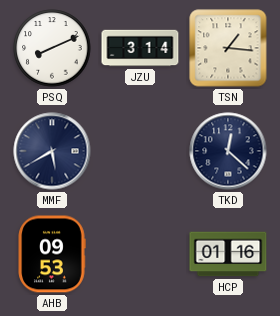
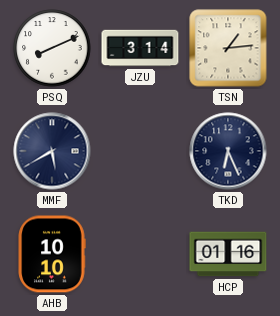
TSN: 1:16 -> 1:14
TKD: 12:22 -> 6:26
AHB: 09:53 -> 10:10
